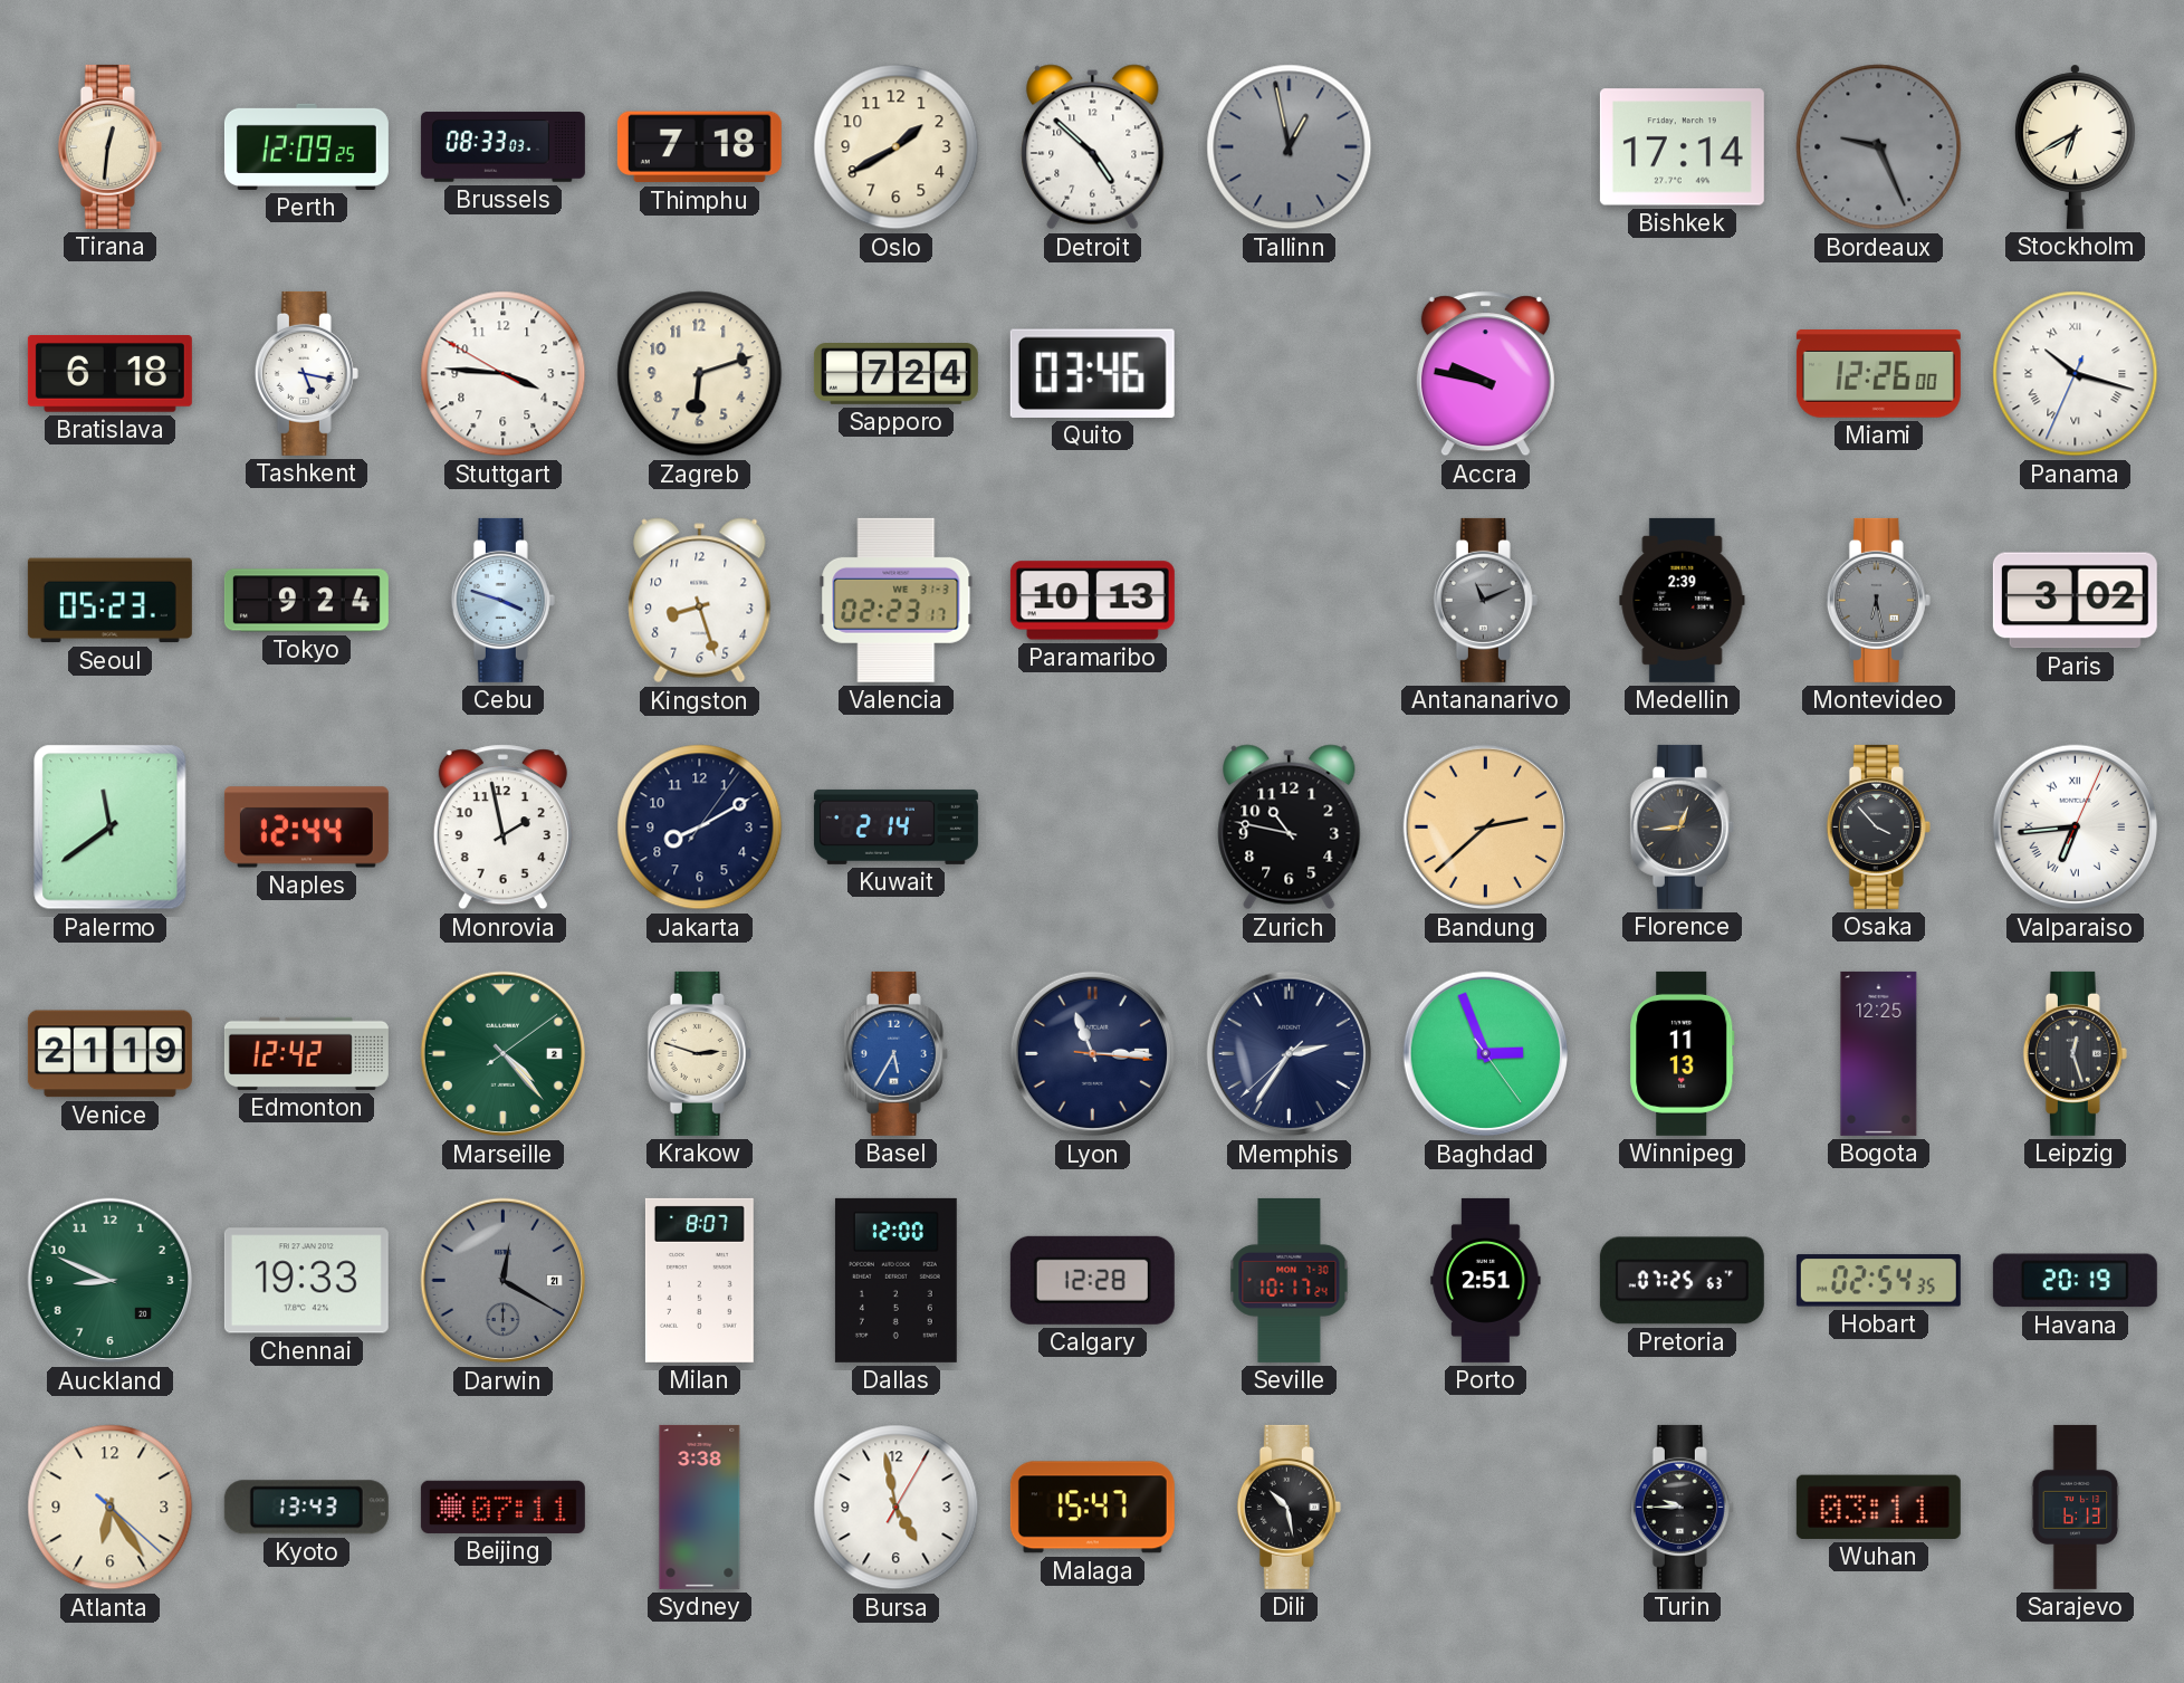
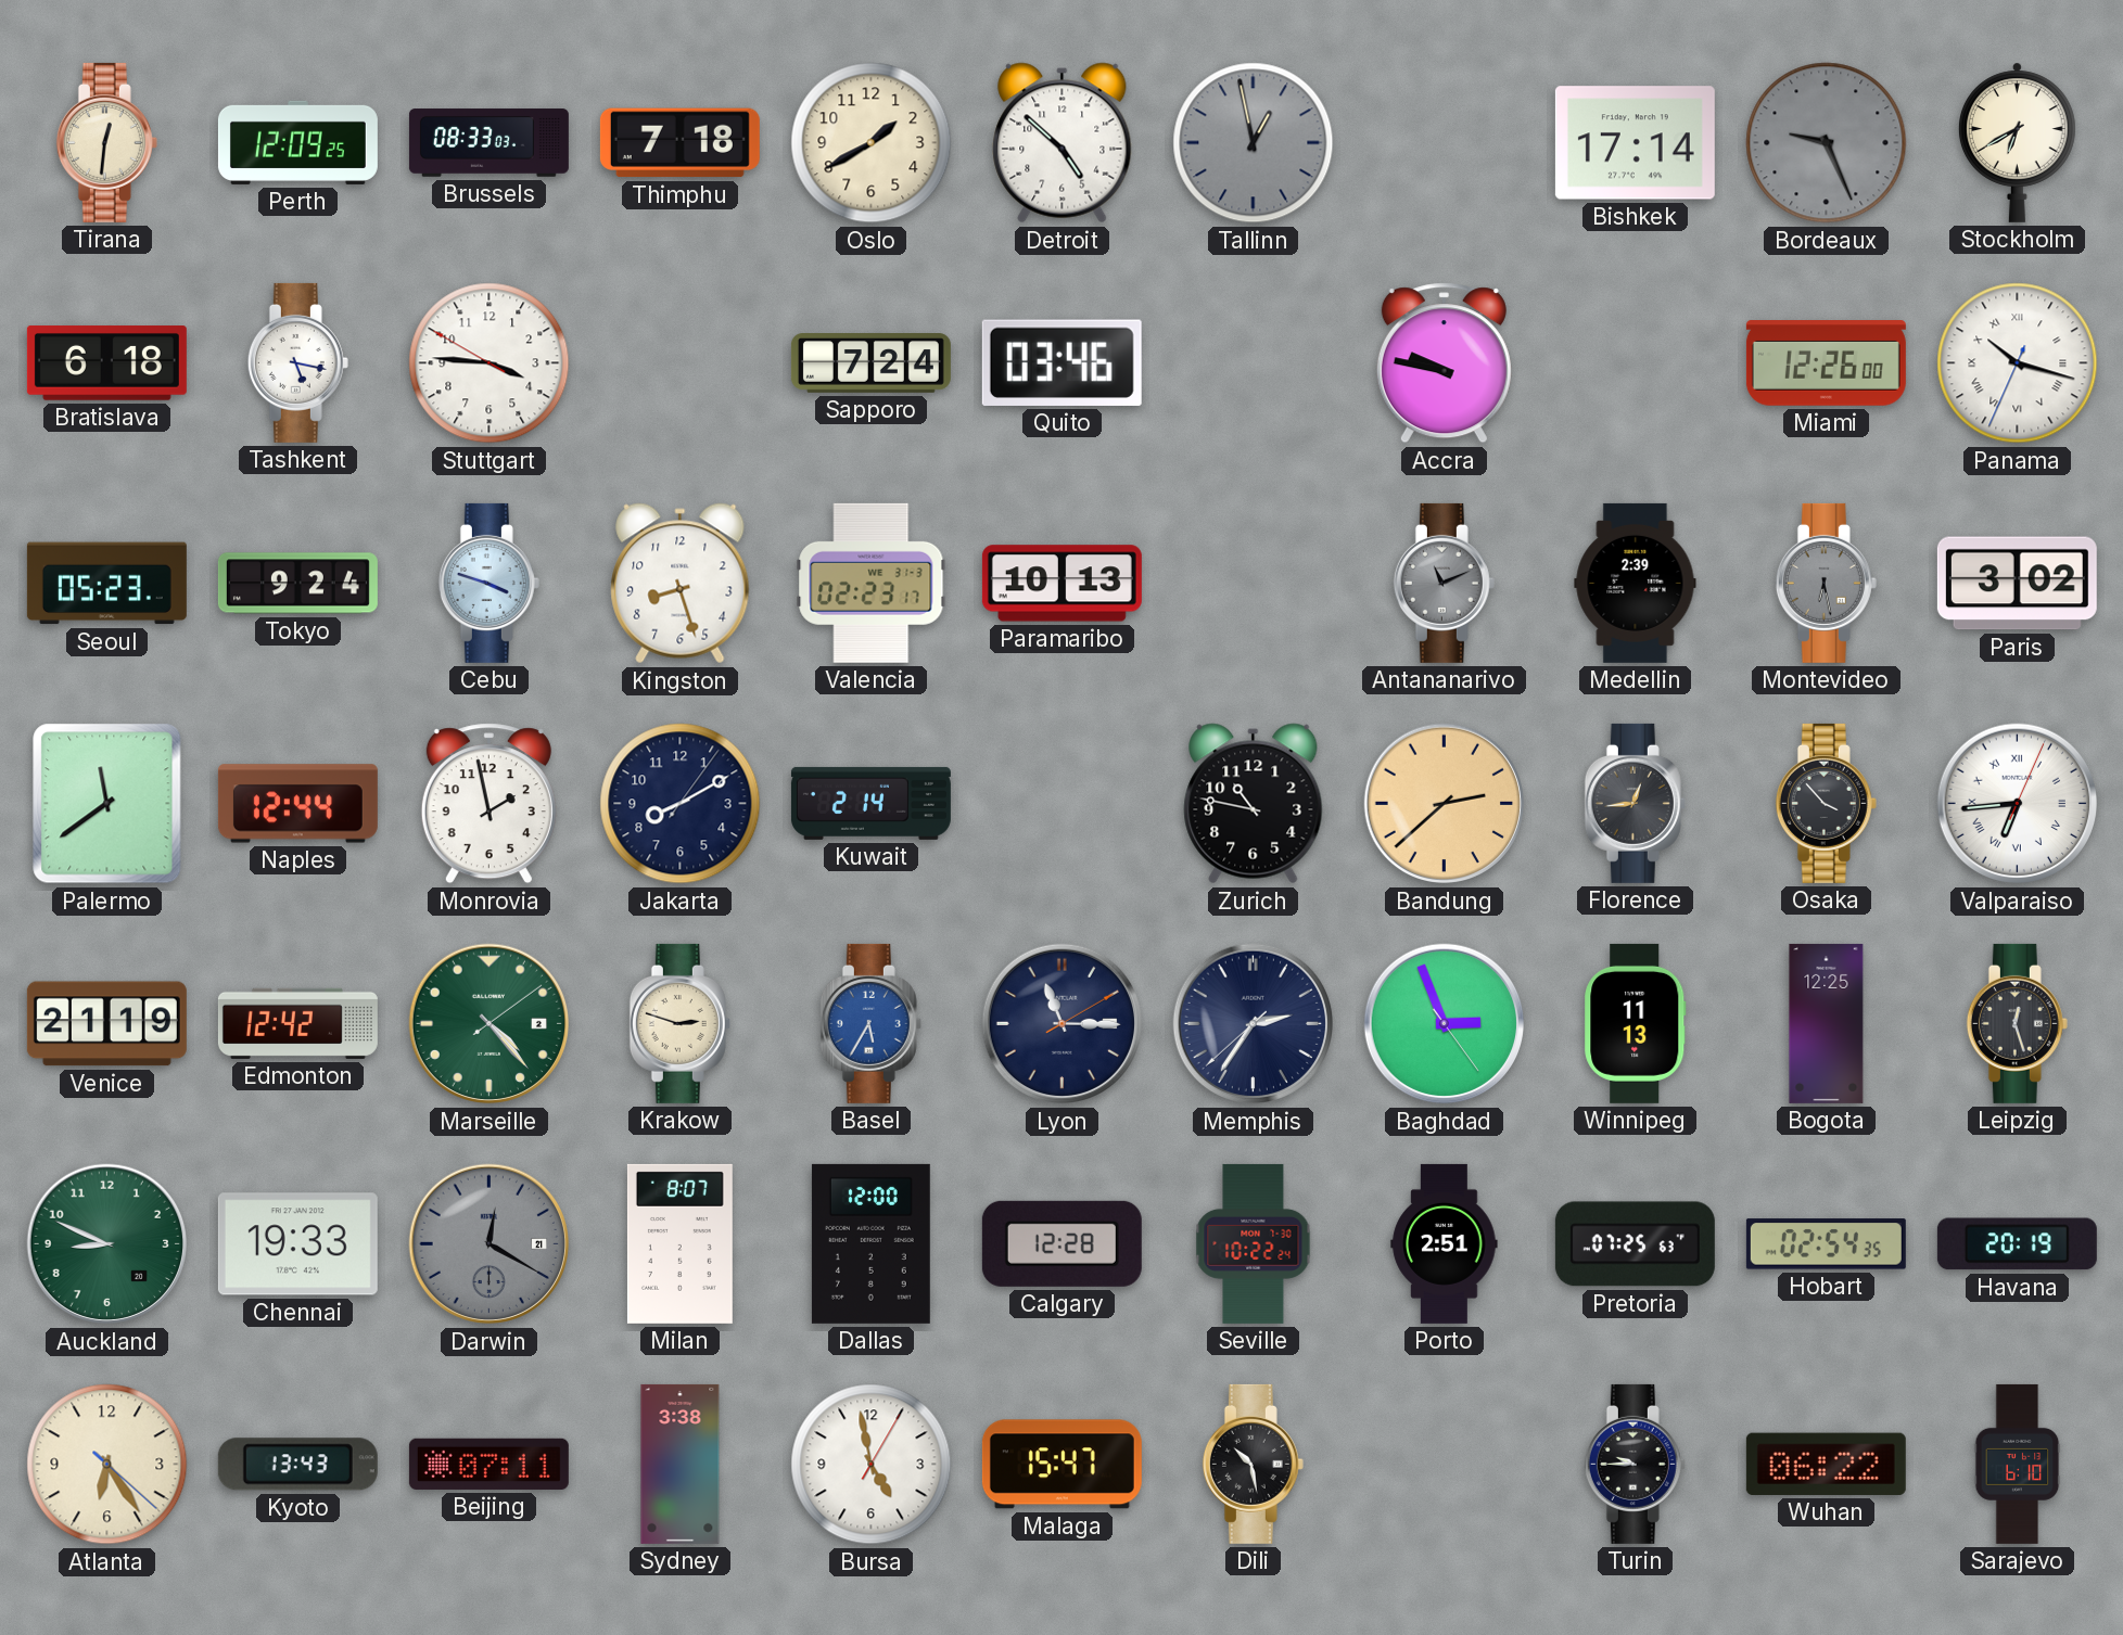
Zagreb: 6:12 -> none
Lyon: 11:15:16 -> 11:15:10
Seville: 10:17 -> 10:22
Wuhan: 03:11 -> 06:22
Sarajevo: 6:13 -> 6:10
